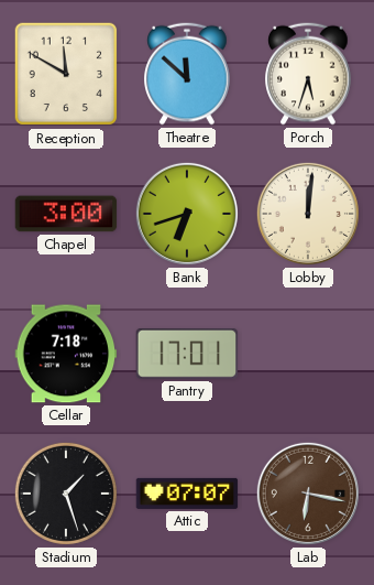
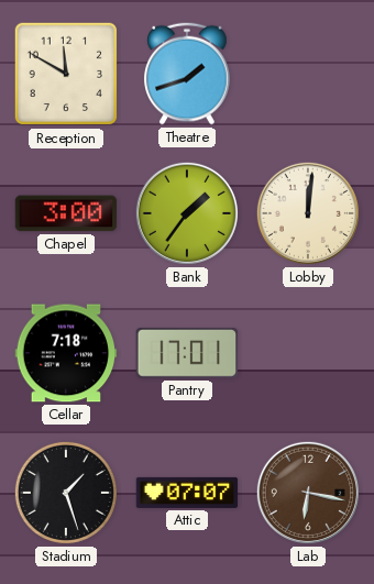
Theatre: 11:52 -> 1:42
Porch: 5:33 -> none
Bank: 6:42 -> 1:36
